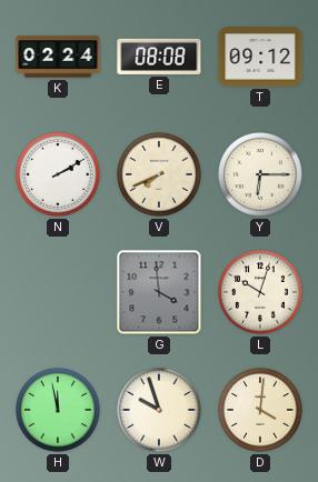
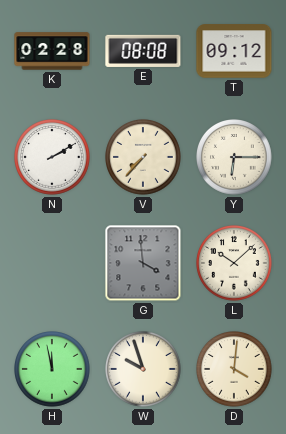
K: 02:24 -> 02:28
V: 7:41 -> 7:37
L: 10:03 -> 10:08
